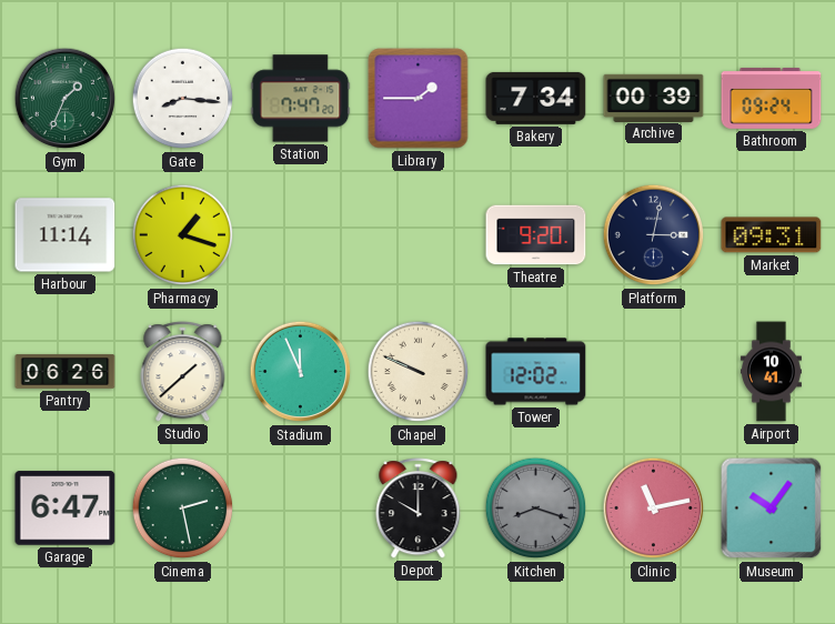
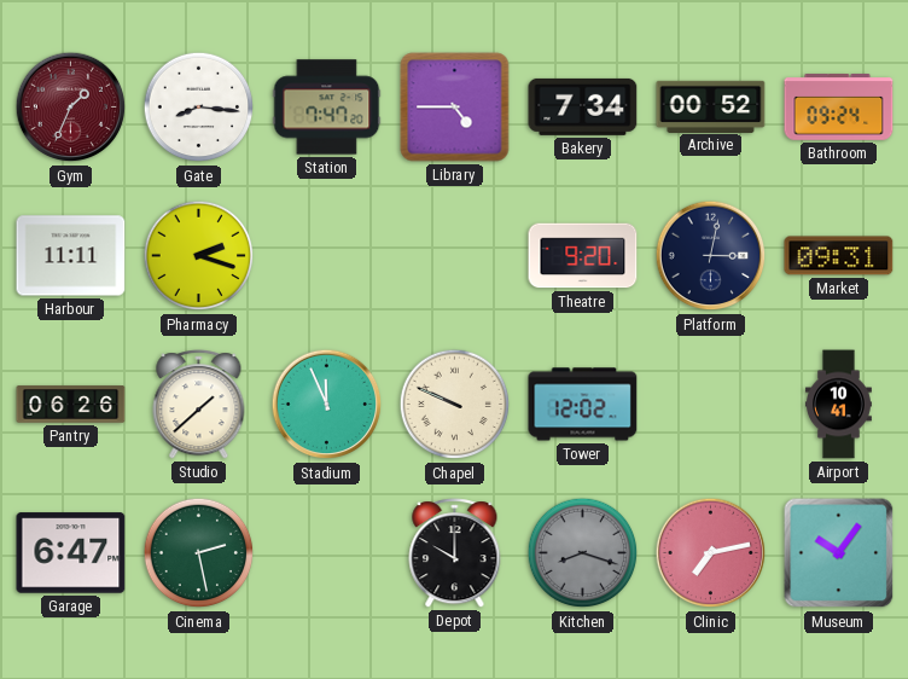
Gym dial: green -> burgundy
Library: 1:45 -> 4:45
Archive: 00:39 -> 00:52
Harbour: 11:14 -> 11:11
Pharmacy: 1:18 -> 2:18
Clinic: 11:13 -> 7:13
